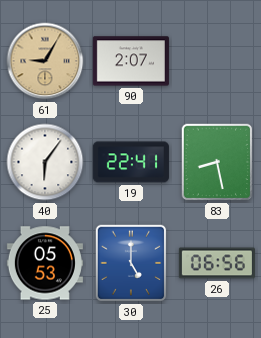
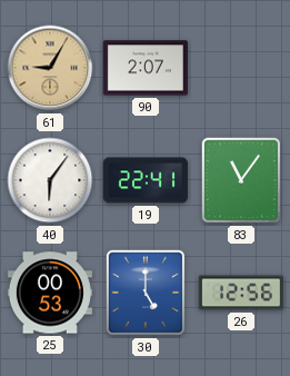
83: 8:28 -> 11:06
25: 05:53 -> 00:53
26: 06:56 -> 12:56
